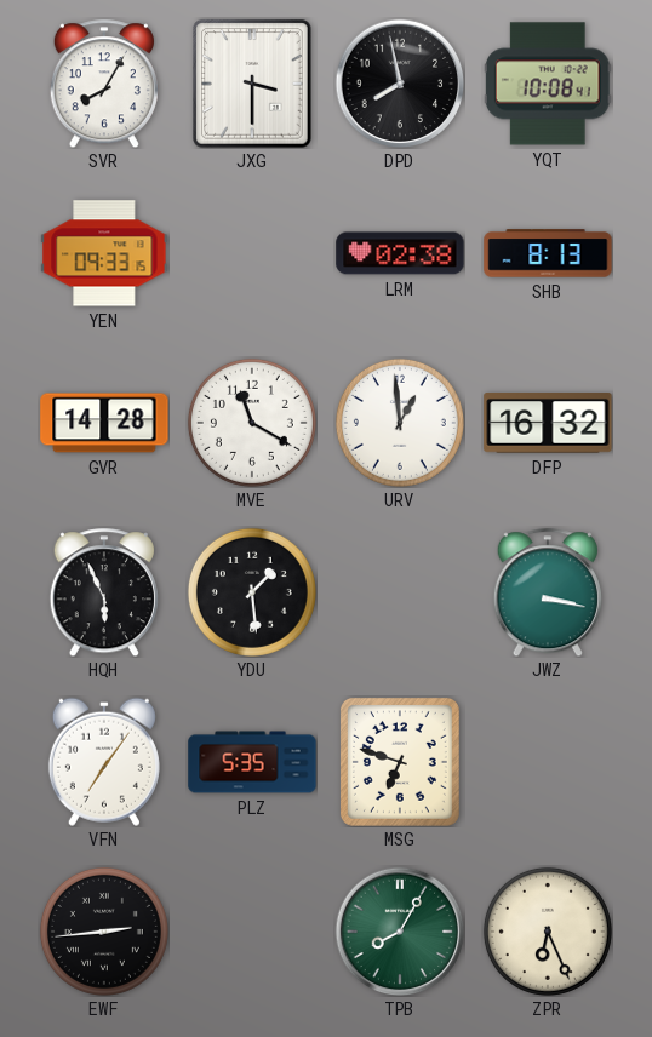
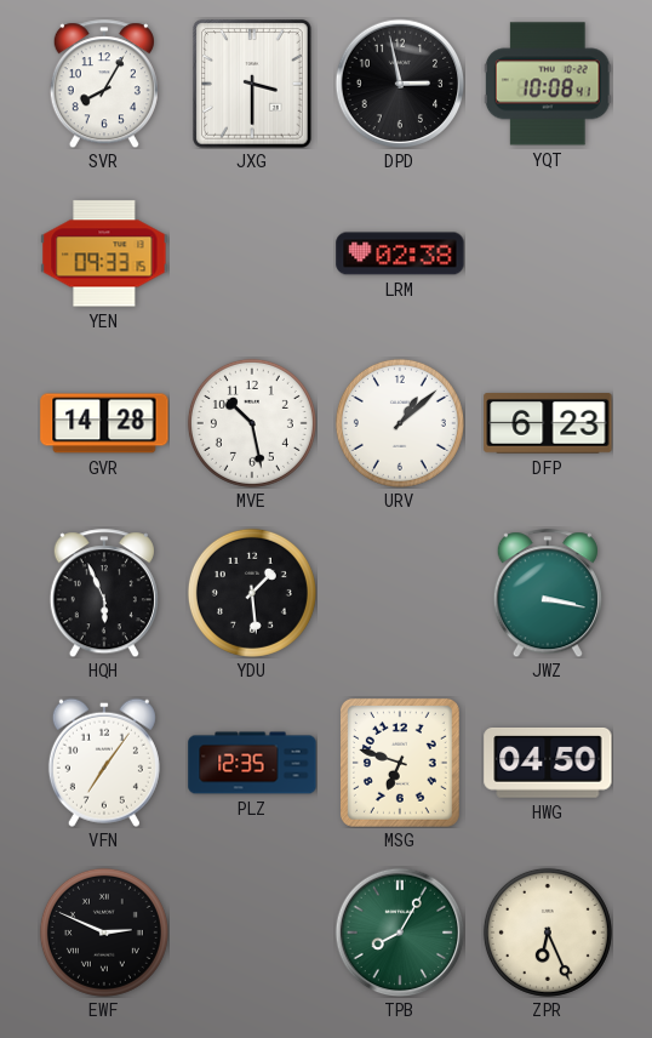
DPD: 7:58 -> 2:58
SHB: 8:13 -> none
MVE: 11:20 -> 10:28
URV: 12:59 -> 1:08
DFP: 16:32 -> 6:23
PLZ: 5:35 -> 12:35
HWG: none -> 04:50
EWF: 2:44 -> 2:49
